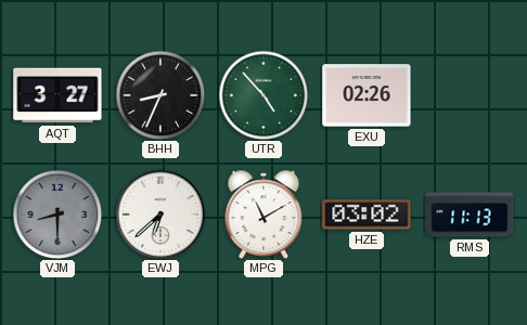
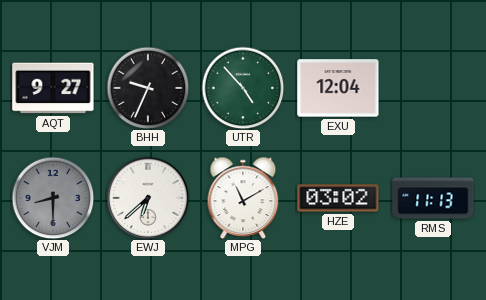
AQT: 3:27 -> 9:27
BHH: 8:34 -> 9:34
EXU: 02:26 -> 12:04
